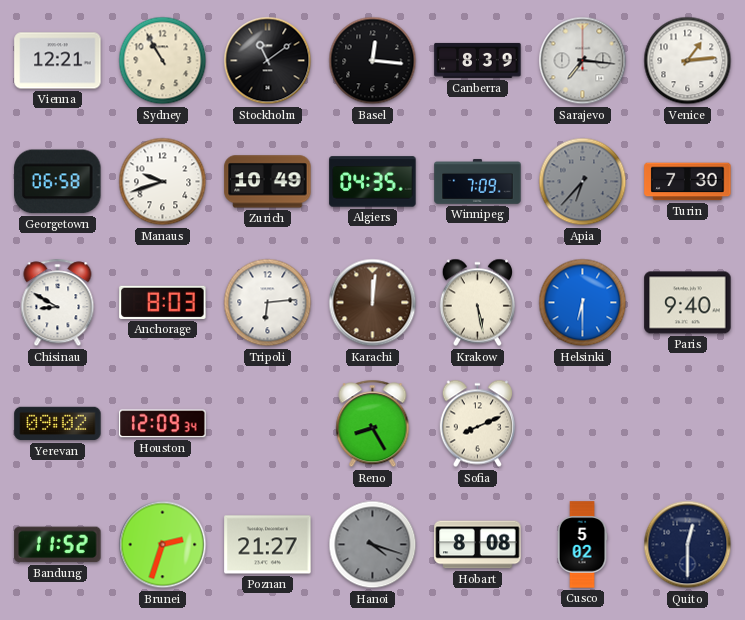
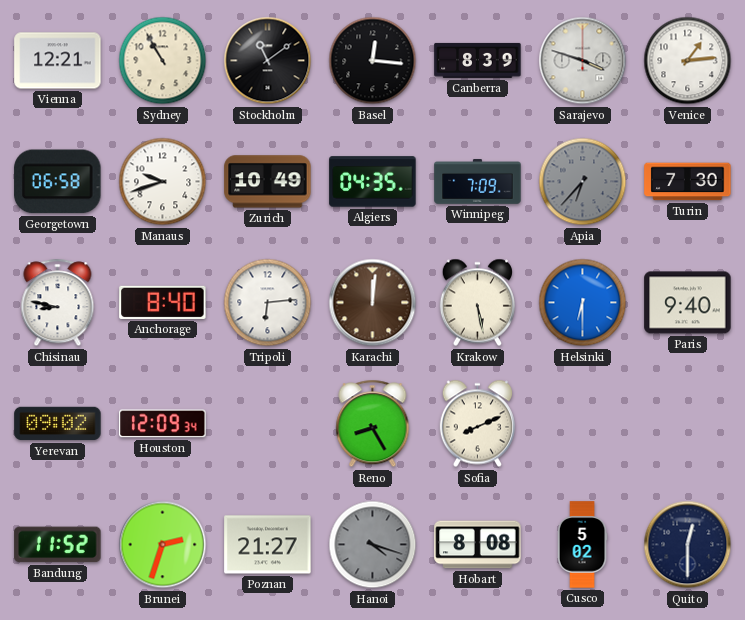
Sarajevo: 7:16 -> 3:48
Chisinau: 8:50 -> 8:47
Anchorage: 8:03 -> 8:40
